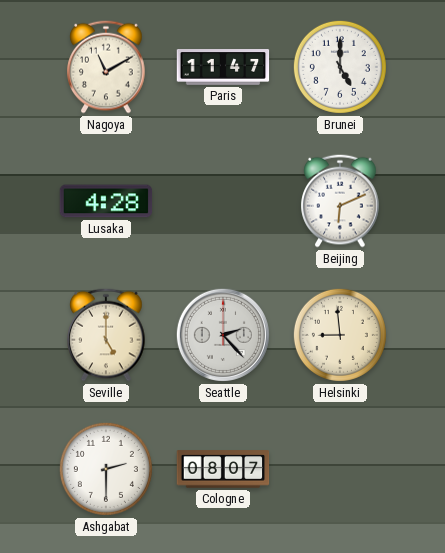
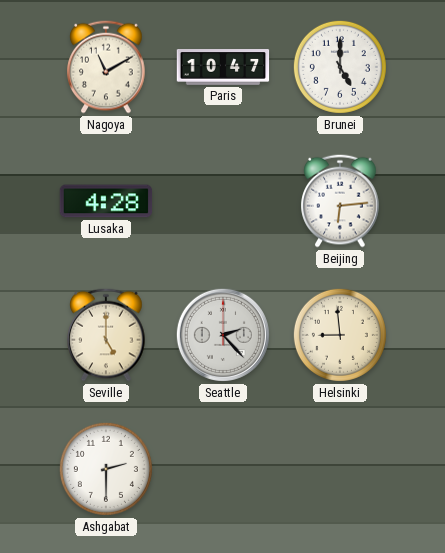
Paris: 11:47 -> 10:47
Beijing: 6:11 -> 6:14
Cologne: 08:07 -> none
